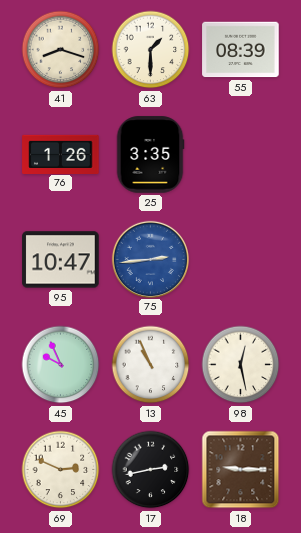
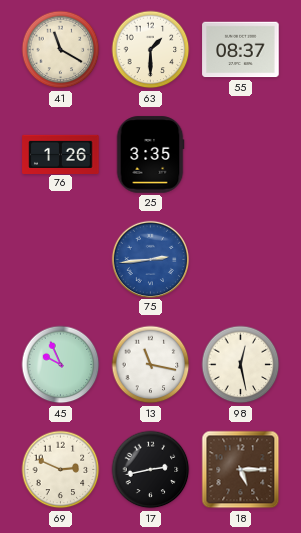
41: 8:18 -> 11:20
55: 08:39 -> 08:37
95: 10:47 -> none
13: 10:56 -> 11:17
18: 9:15 -> 5:15
